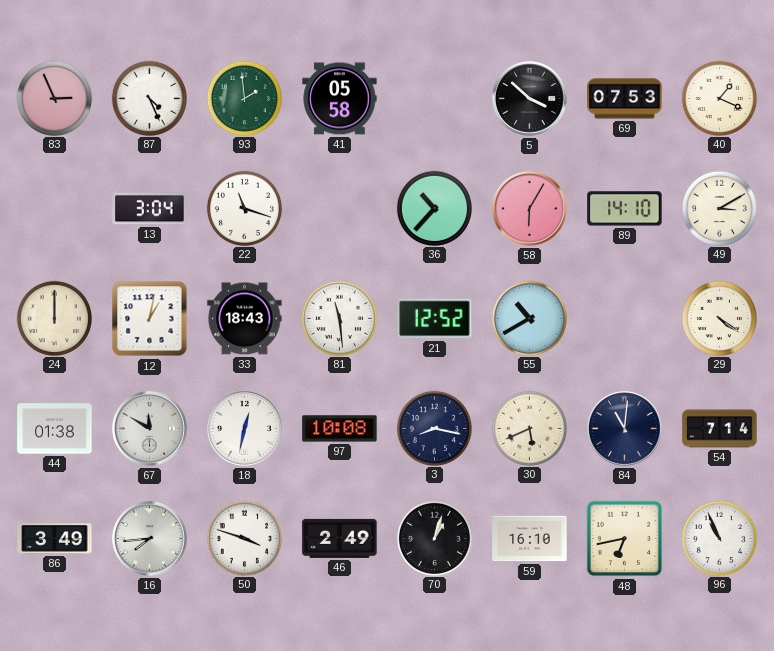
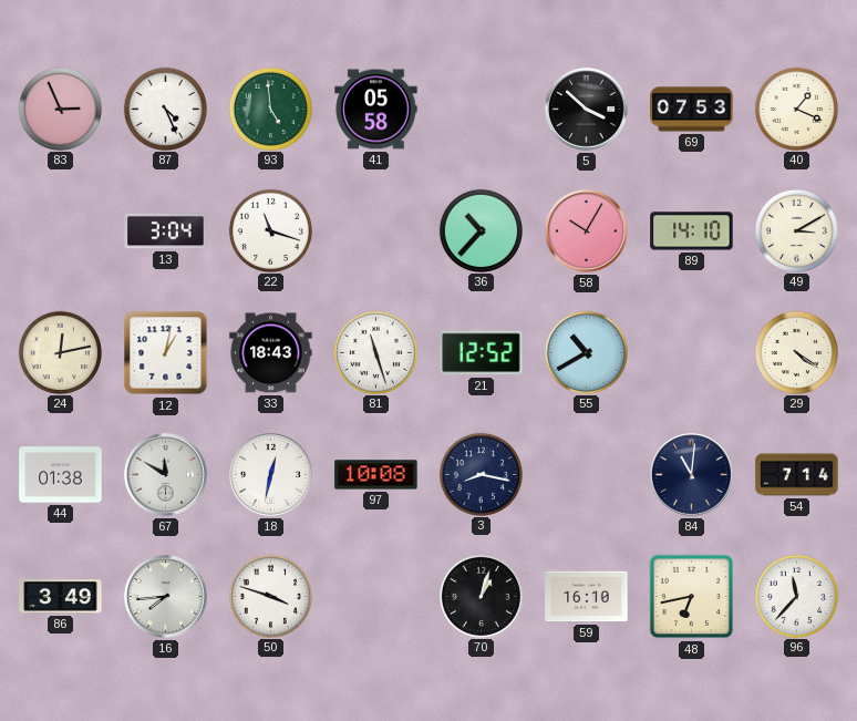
93: 1:59 -> 4:59
58: 6:05 -> 10:05
24: 12:00 -> 12:13
81: 11:29 -> 11:27
30: 5:41 -> none
46: 2:49 -> none
96: 10:56 -> 11:37
